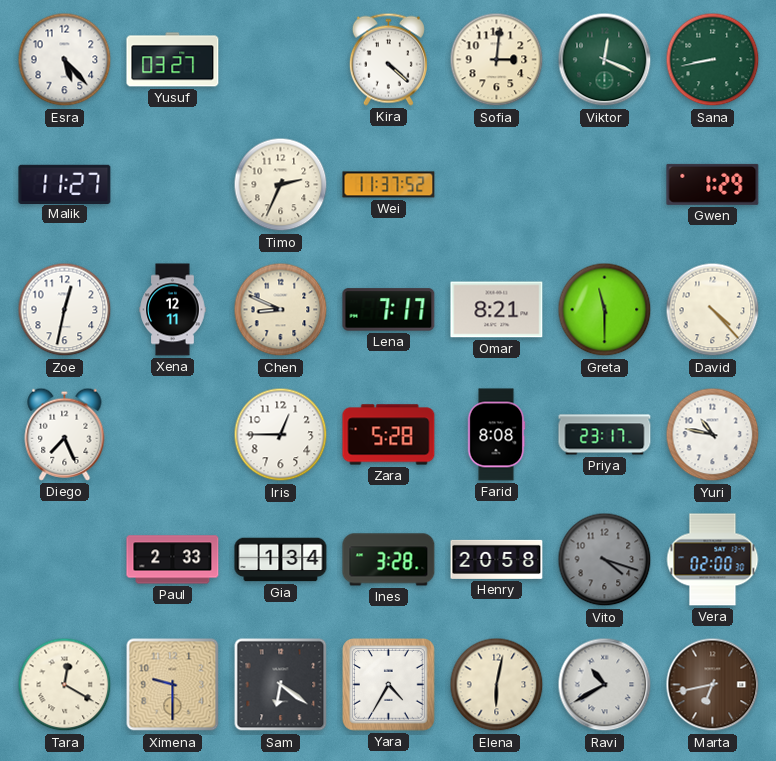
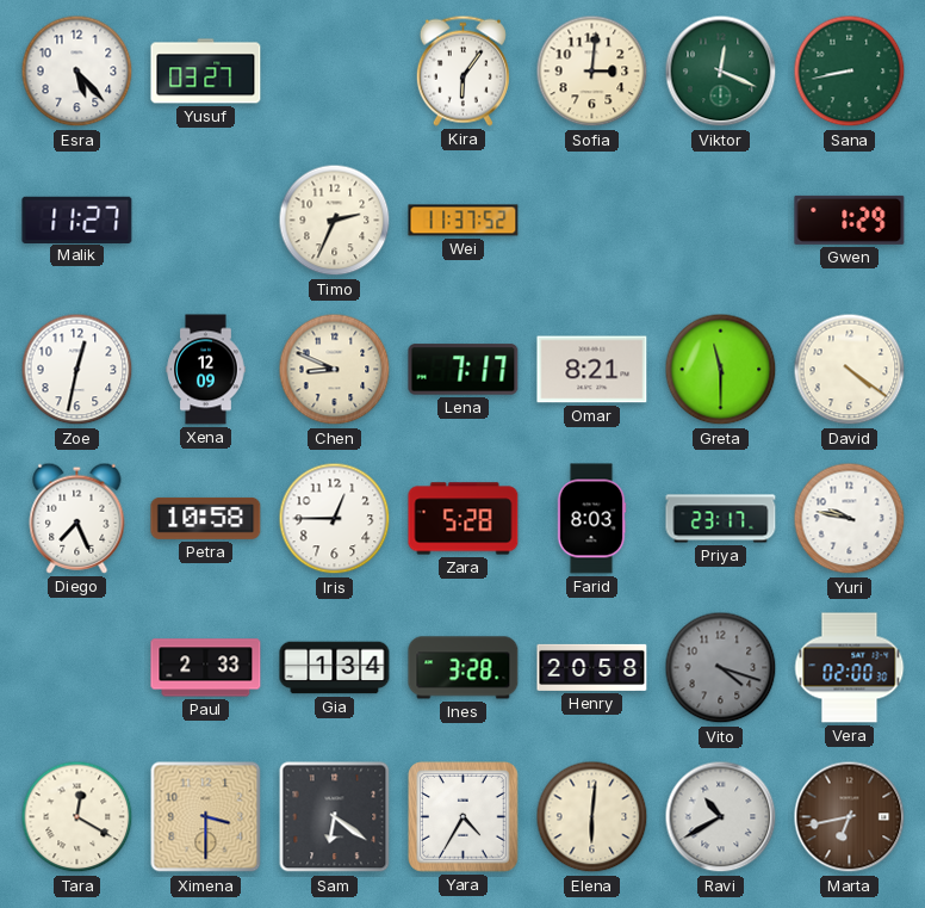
Kira: 4:22 -> 6:06
Xena: 12:11 -> 12:09
David: 4:23 -> 4:21
Petra: none -> 10:58
Farid: 8:08 -> 8:03
Yuri: 10:47 -> 9:47
Ximena: 9:30 -> 3:30
Elena: 6:02 -> 6:01
